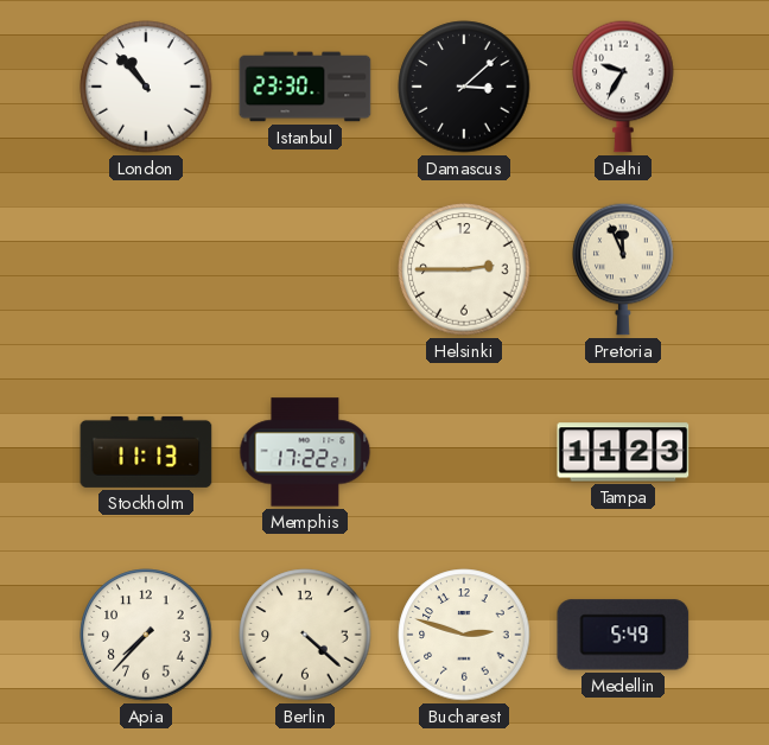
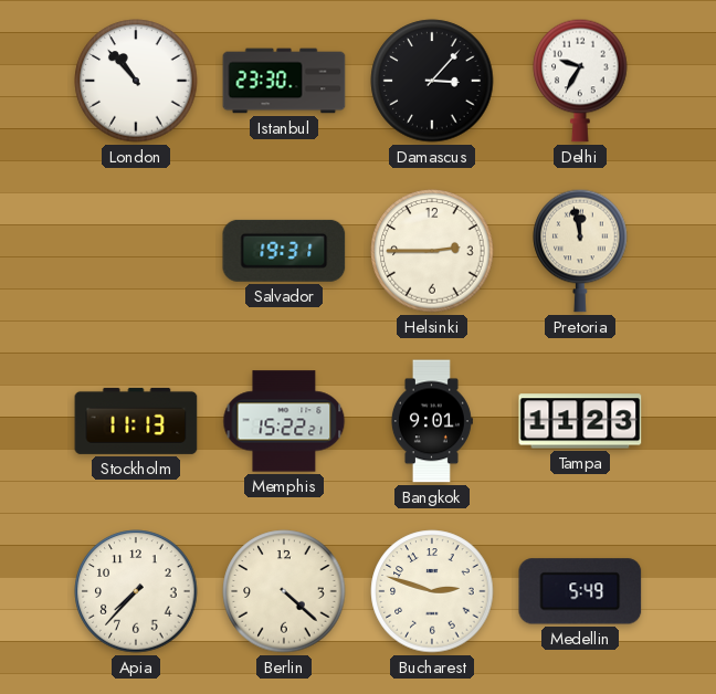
Damascus: 3:08 -> 3:07
Salvador: none -> 19:31
Pretoria: 11:56 -> 11:58
Memphis: 17:22 -> 15:22
Bangkok: none -> 9:01
